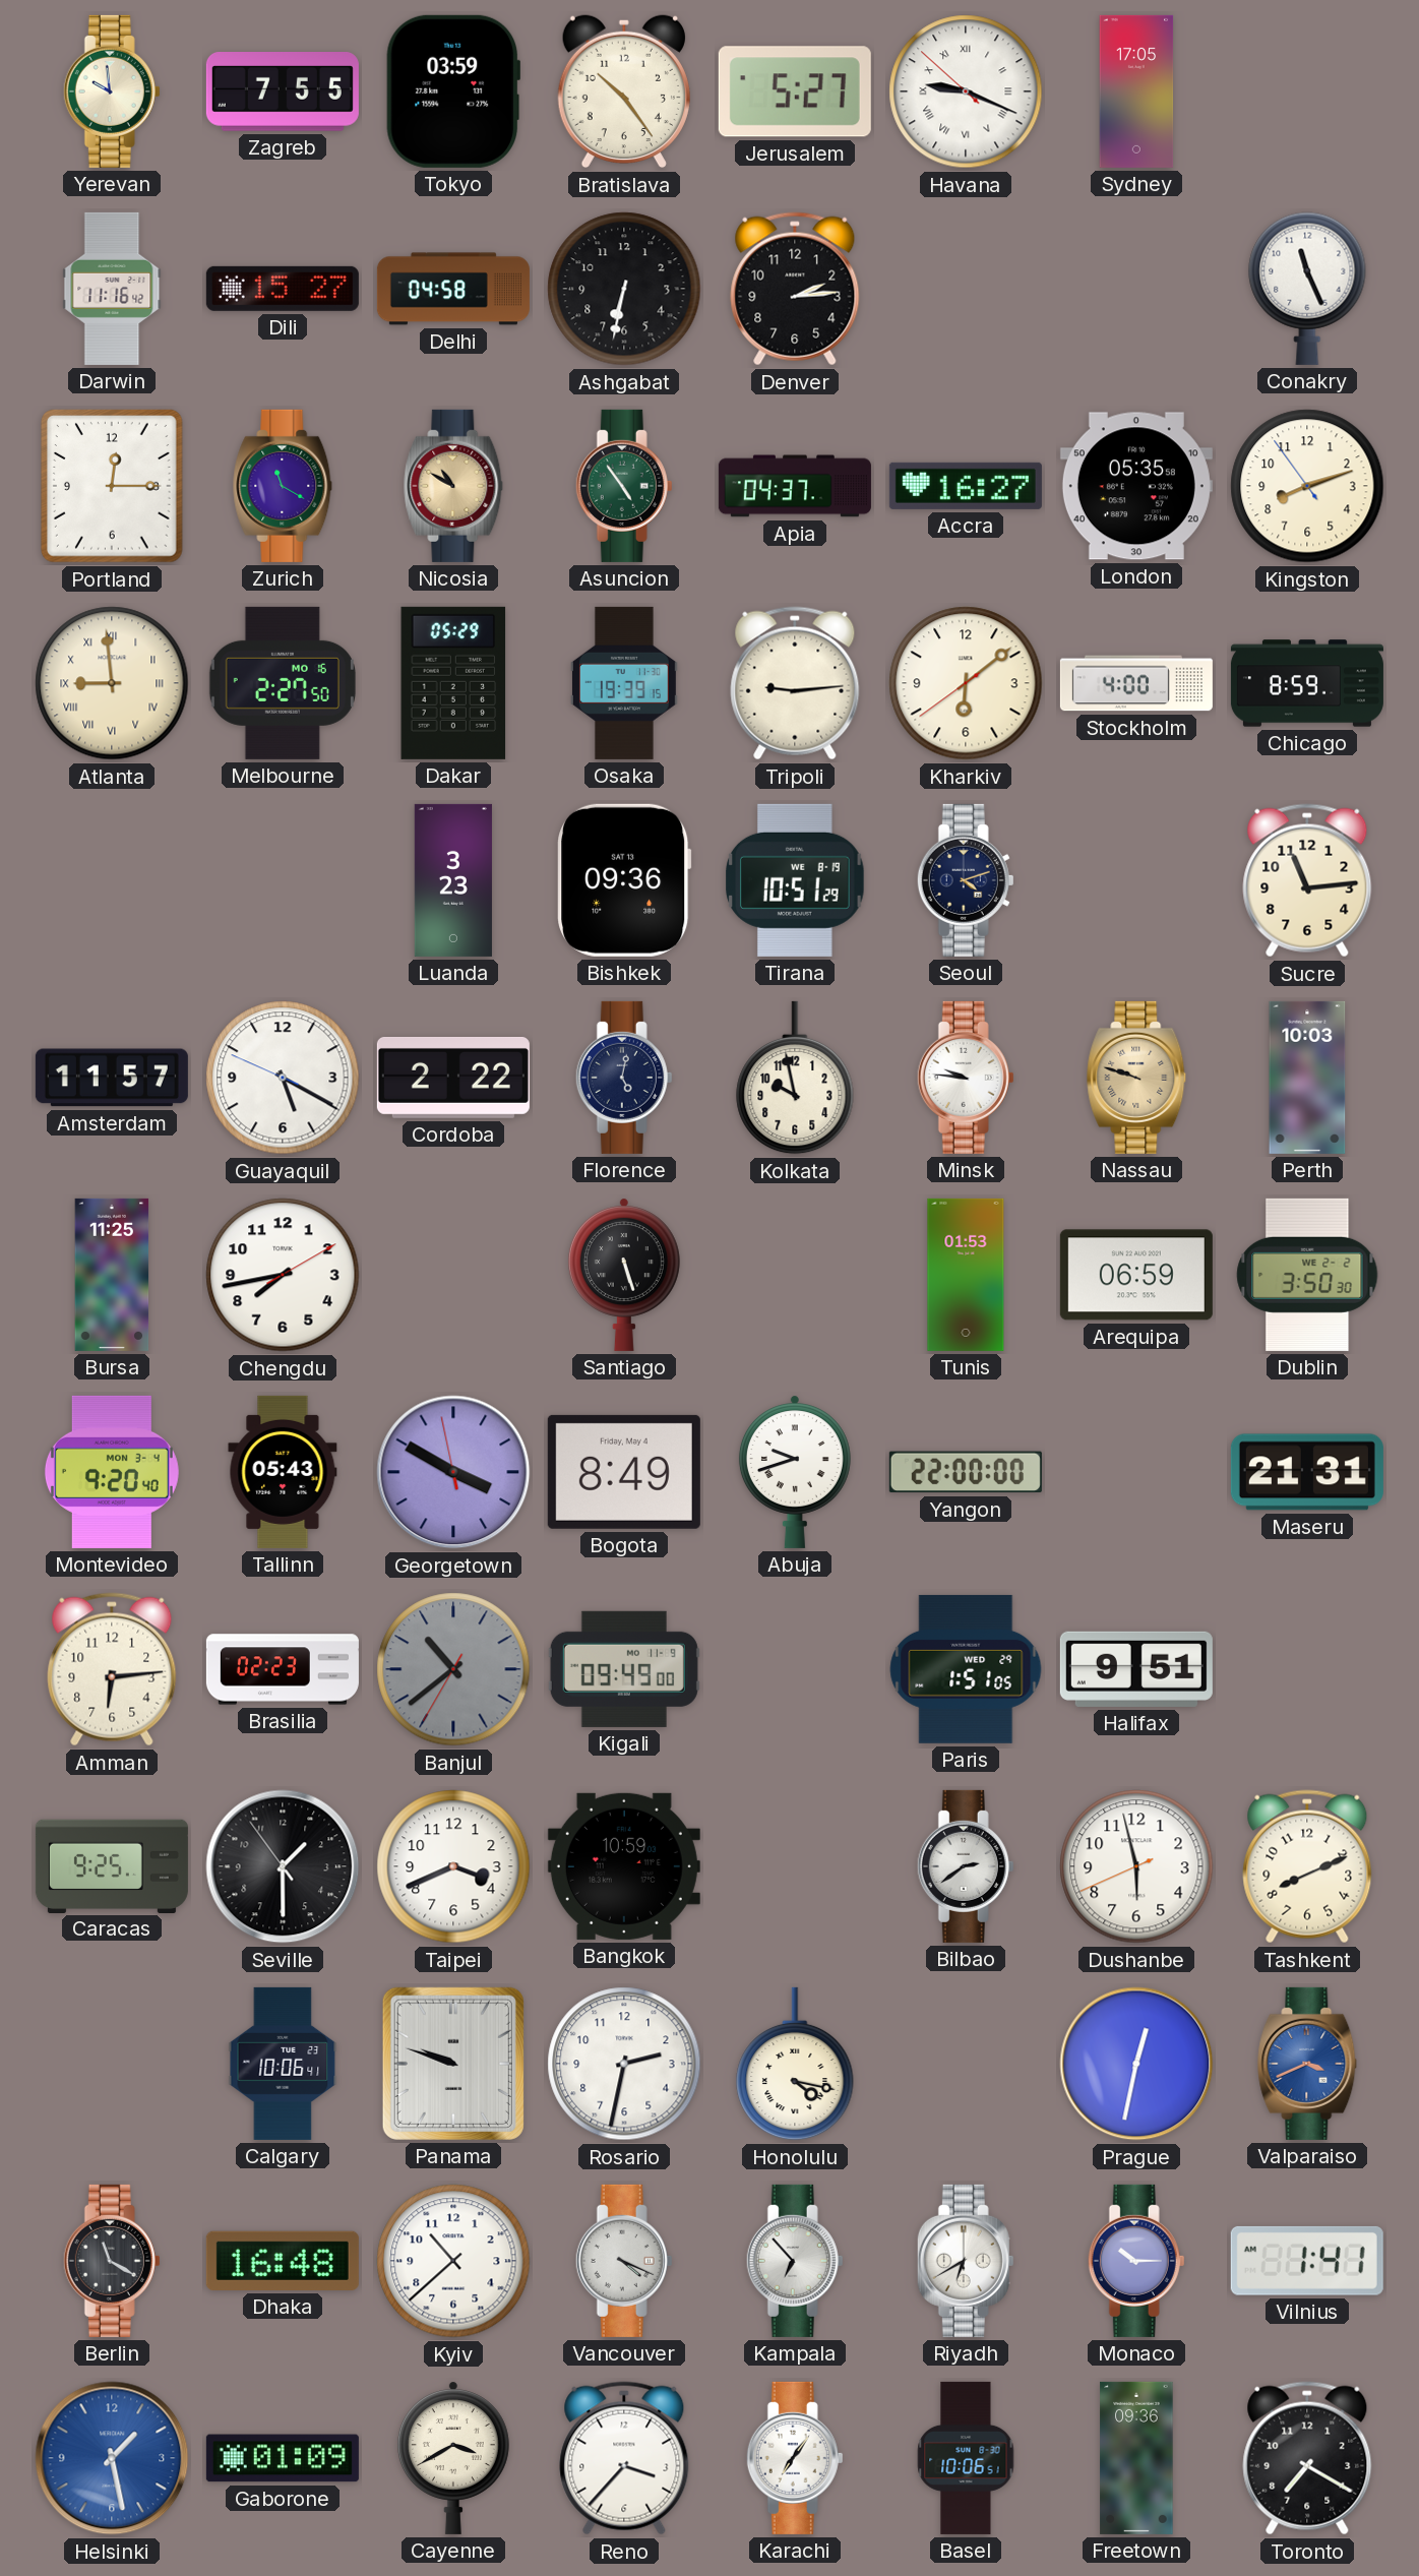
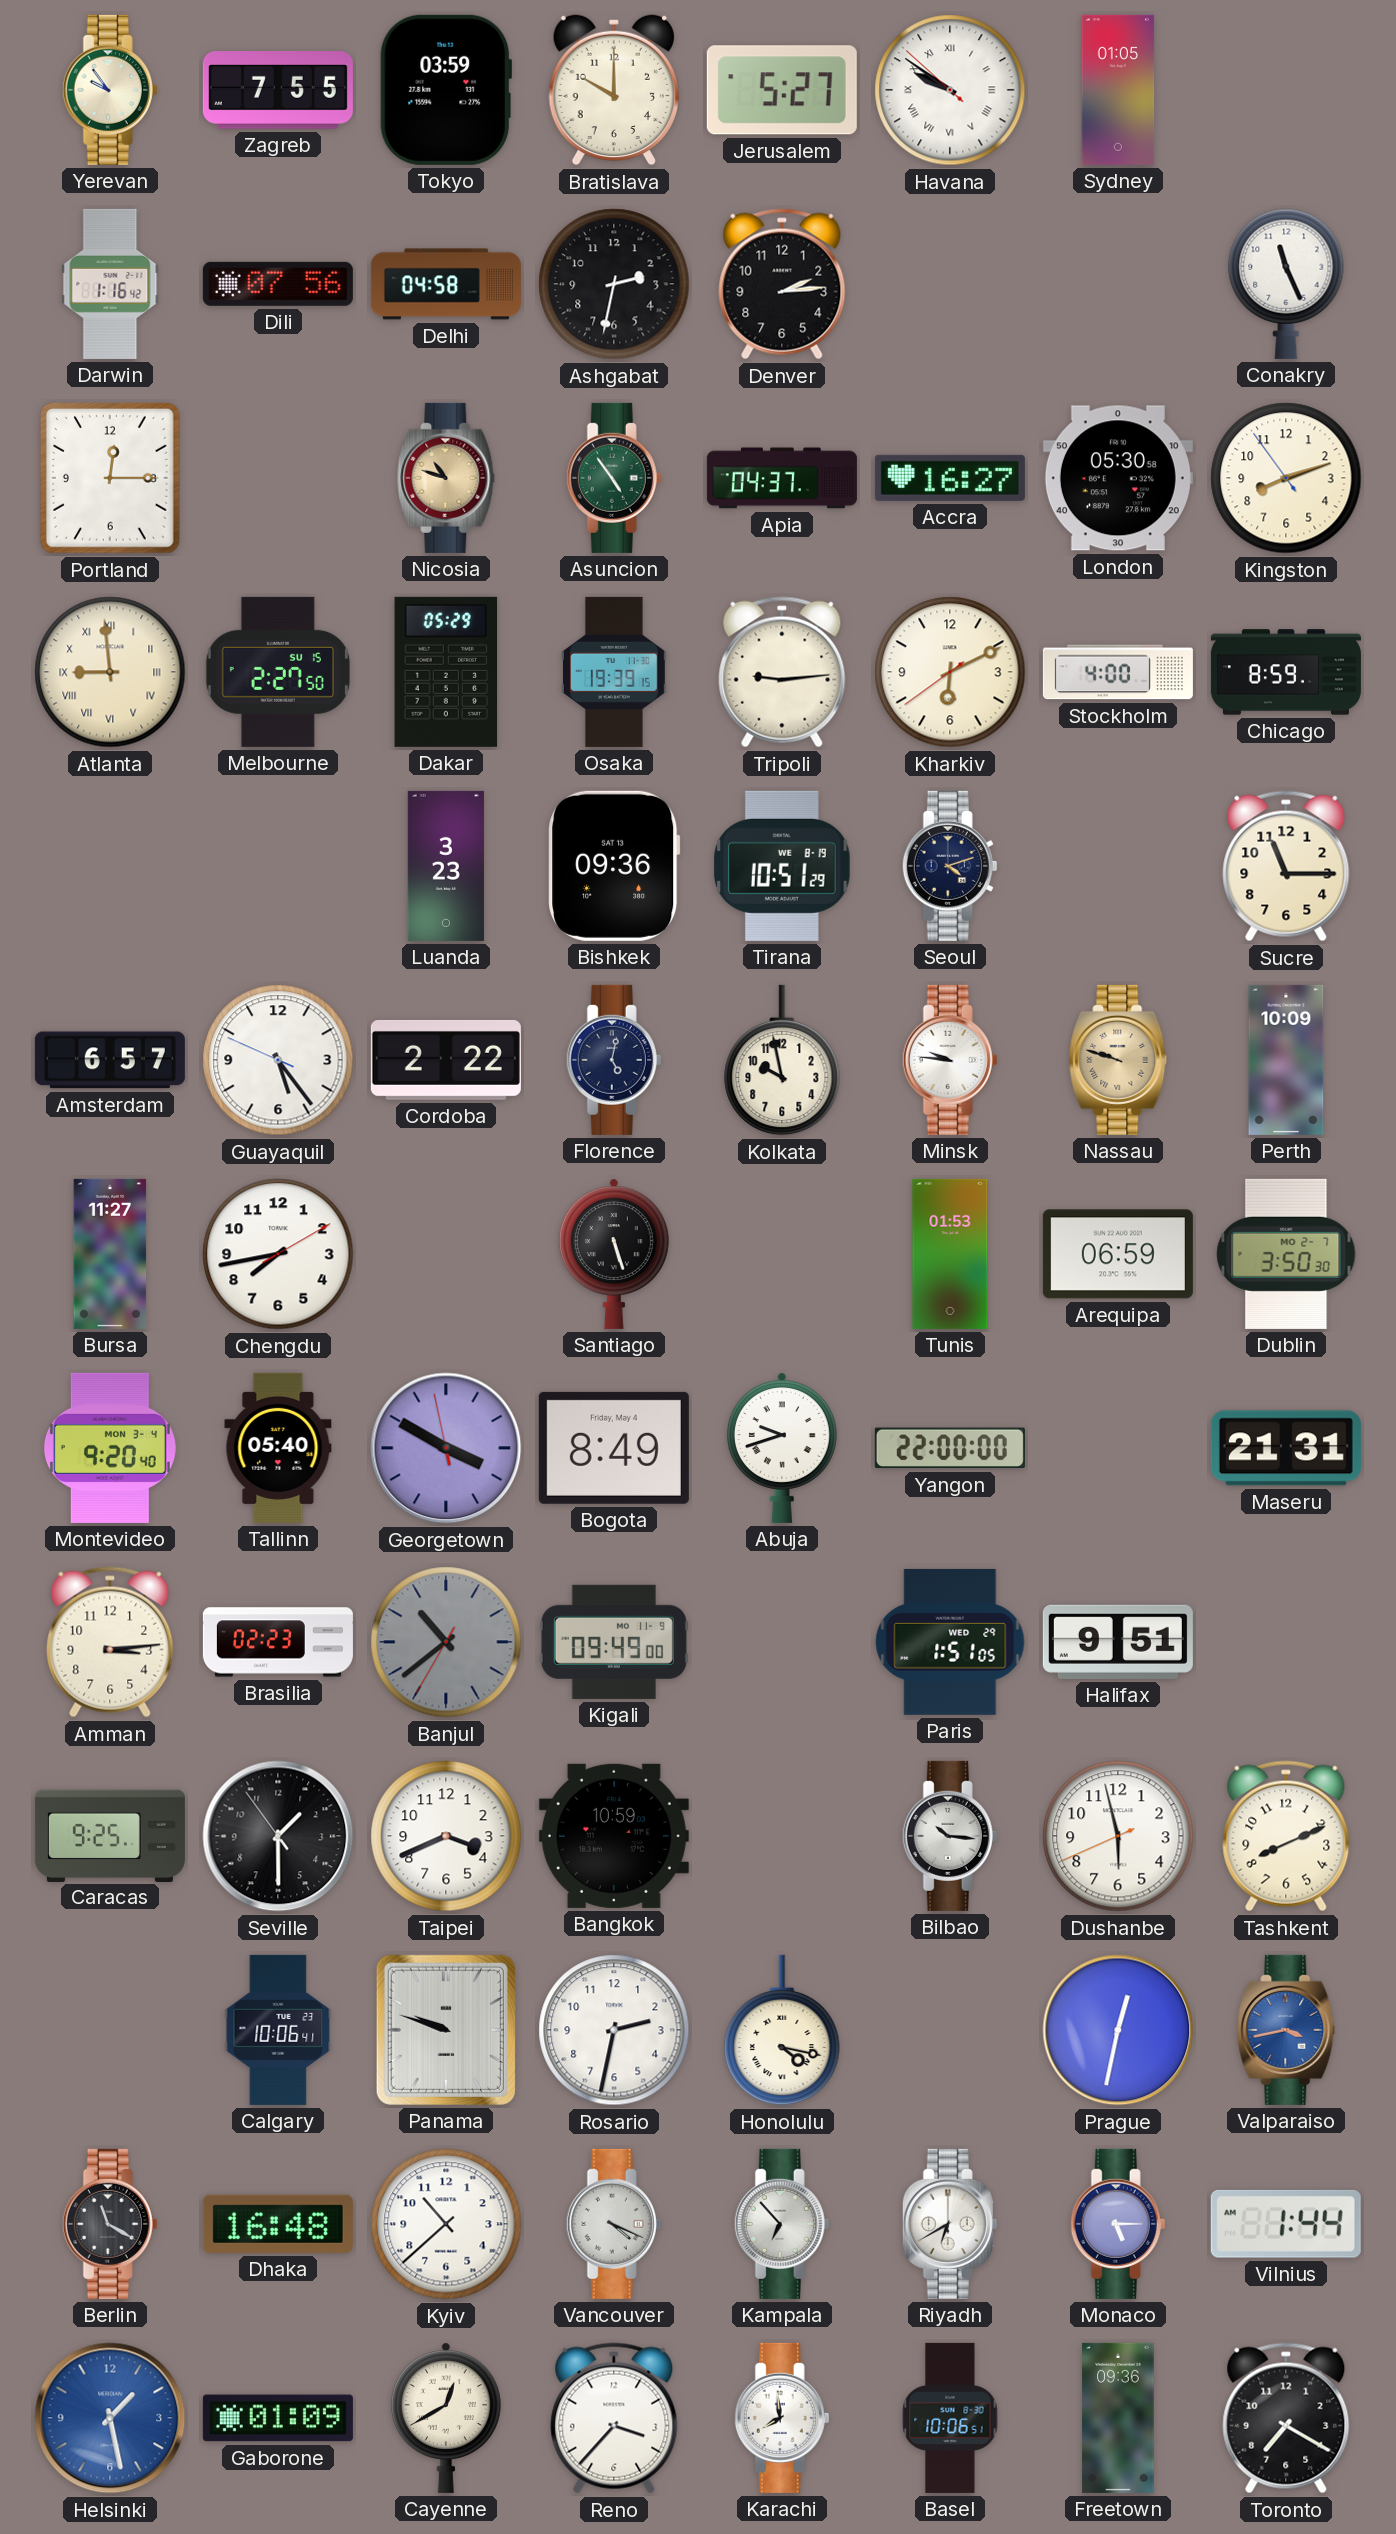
Yerevan: 9:59 -> 9:54
Bratislava: 10:24 -> 10:00
Havana: 9:18 -> 9:50
Sydney: 17:05 -> 01:05
Darwin: 11:16 -> 1:16
Dili: 15:27 -> 07:56
Ashgabat: 6:32 -> 2:32
Zurich: 11:20 -> none
Nicosia: 10:50 -> 10:48
London: 05:35 -> 05:30
Melbourne date: MO 16 -> SU 15
Kharkiv: 6:08 -> 6:10
Sucre: 11:14 -> 11:15
Amsterdam: 11:57 -> 6:57
Guayaquil: 5:19 -> 5:23
Perth: 10:03 -> 10:09
Bursa: 11:25 -> 11:27
Dublin date: WE 2-2 -> MO 2-7
Tallinn: 05:43 -> 05:40
Amman: 6:14 -> 3:14
Bilbao: 2:39 -> 10:16
Valparaiso: 3:41 -> 3:43
Monaco: 10:15 -> 5:15
Vilnius: 1:41 -> 1:44
Cayenne: 3:40 -> 12:40
Karachi: 7:06 -> 7:59
